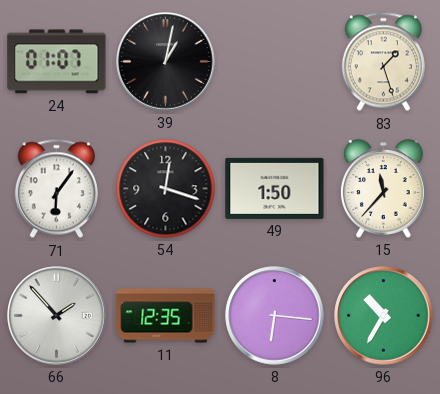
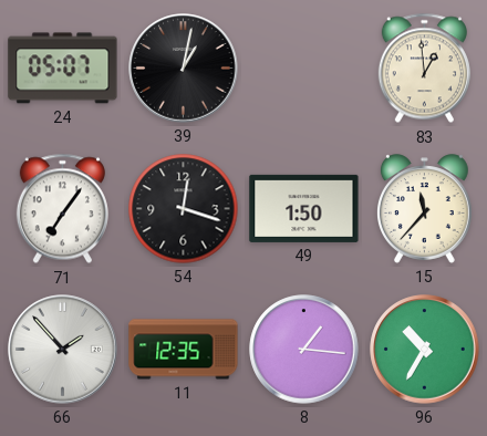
24: 01:07 -> 05:07
83: 1:27 -> 12:59
71: 6:06 -> 7:06
8: 6:16 -> 1:16
